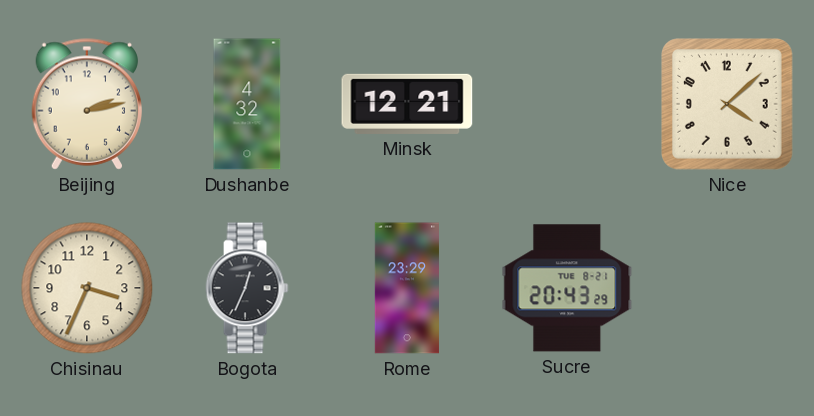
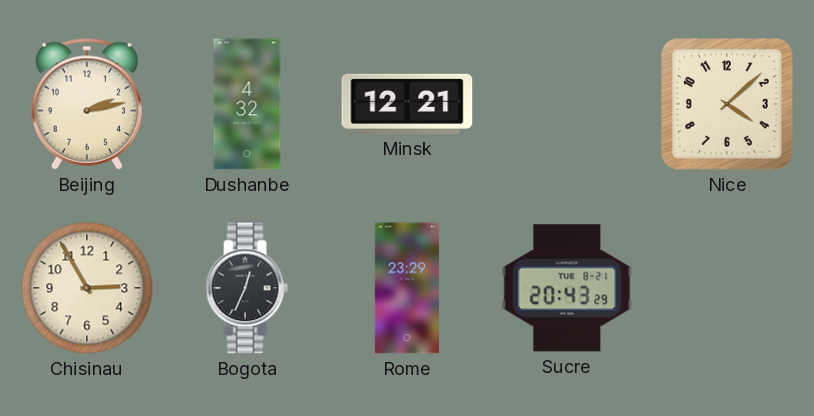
Chisinau: 3:34 -> 2:55
